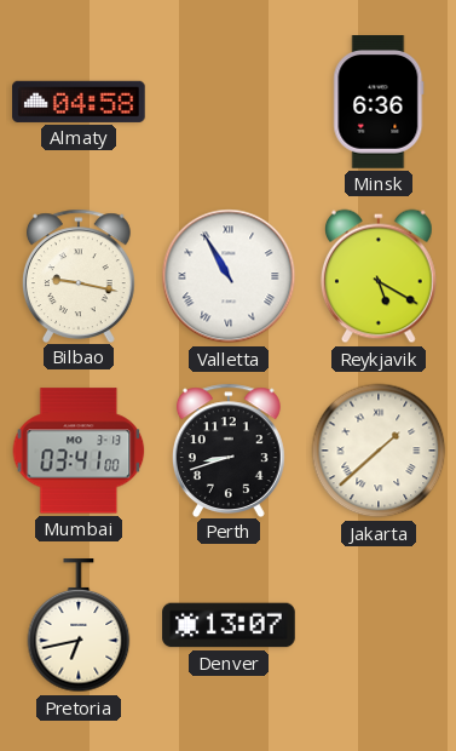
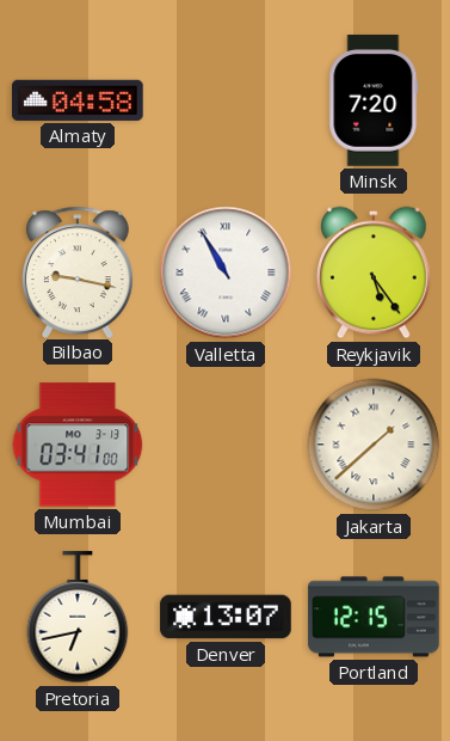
Minsk: 6:36 -> 7:20
Reykjavik: 5:20 -> 5:24
Perth: 8:42 -> none
Portland: none -> 12:15
